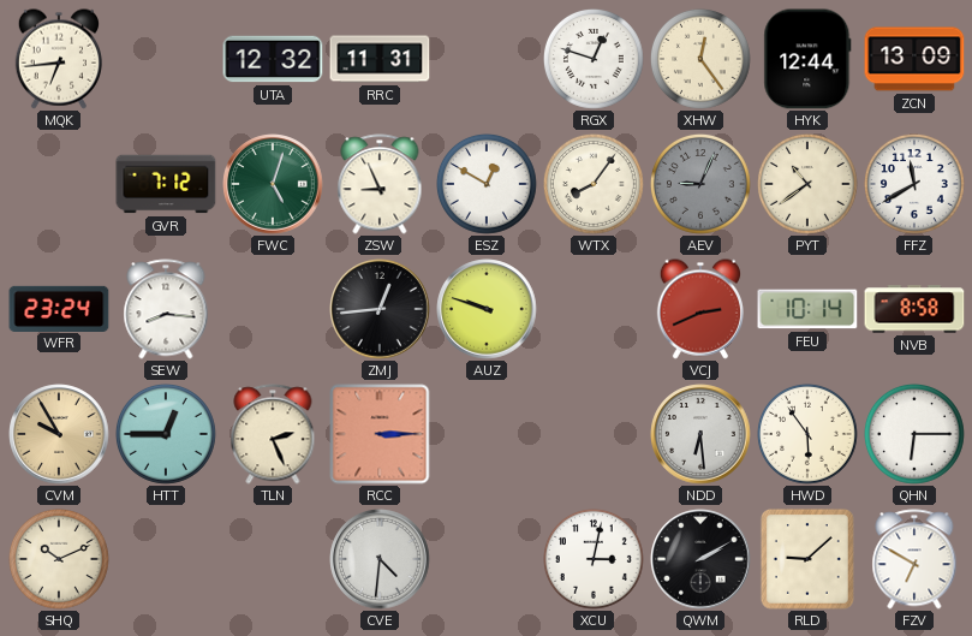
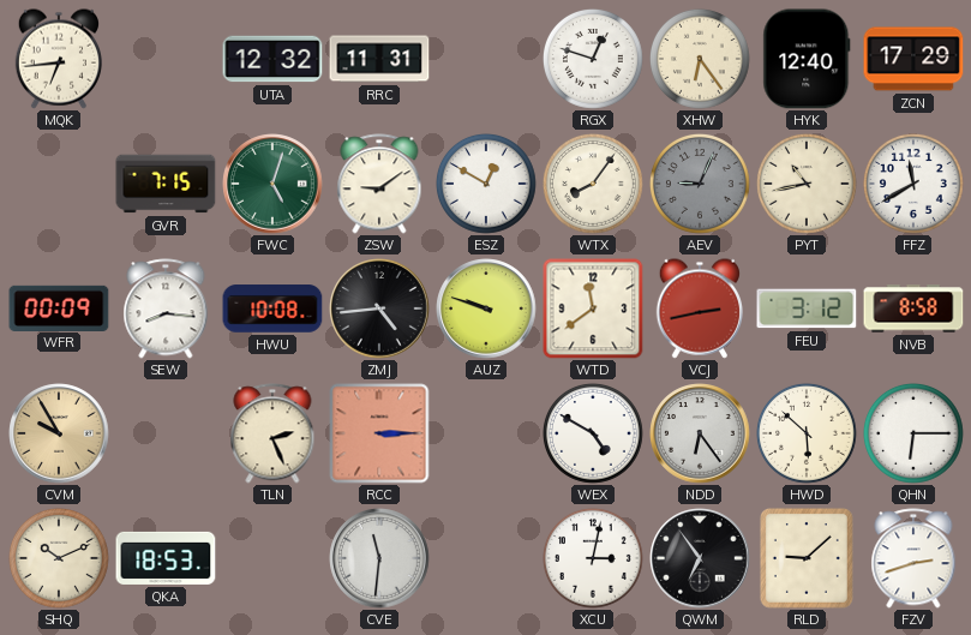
XHW: 12:24 -> 6:24
HYK: 12:44 -> 12:40
ZCN: 13:09 -> 17:29
GVR: 7:12 -> 7:15
ZSW: 8:56 -> 9:09
PYT: 10:39 -> 10:43
WFR: 23:24 -> 00:09
HWU: none -> 10:08
ZMJ: 12:44 -> 4:44
WTD: none -> 11:39
VCJ: 2:41 -> 2:43
FEU: 10:14 -> 3:12
HTT: 12:45 -> none
WEX: none -> 4:50
NDD: 6:29 -> 6:24
HWD: 5:54 -> 5:52
QKA: none -> 18:53
CVE: 4:31 -> 11:31
QWM: 2:10 -> 6:54
FZV: 6:50 -> 2:42
